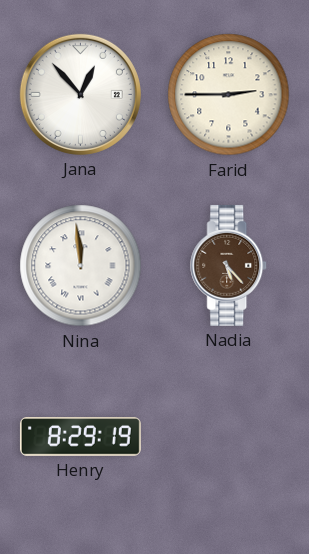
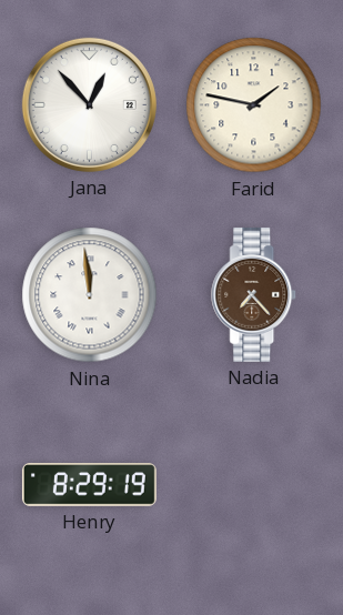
Farid: 2:45 -> 1:47
Nadia: 5:23 -> 7:23
